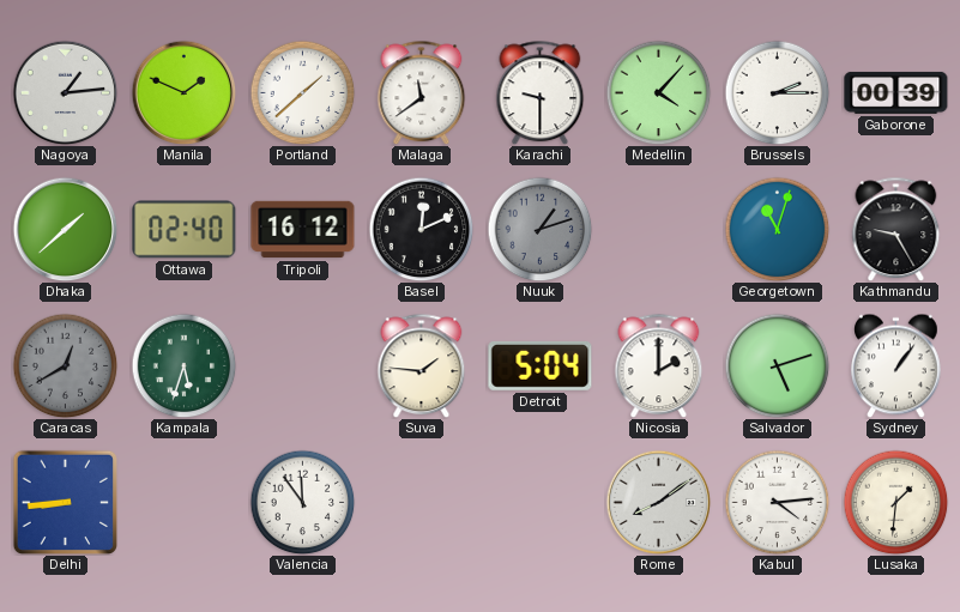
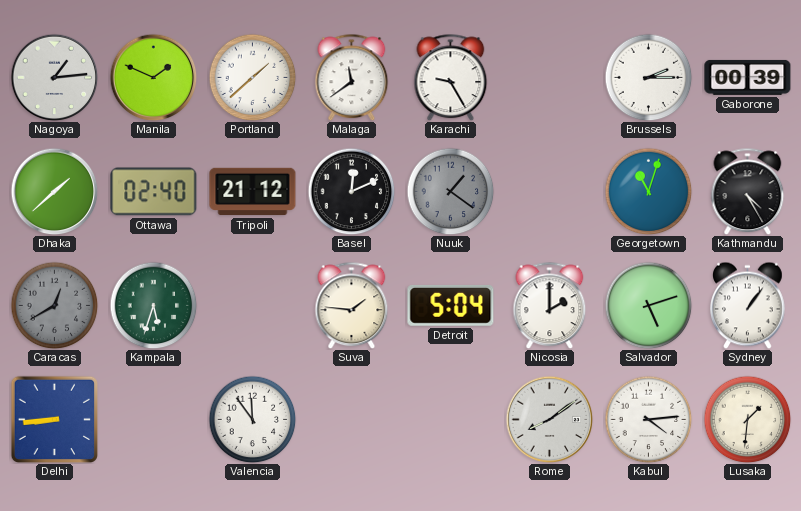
Karachi: 9:30 -> 9:25
Medellin: 4:07 -> none
Tripoli: 16:12 -> 21:12
Nuuk: 1:12 -> 1:21
Kathmandu: 9:25 -> 4:25
